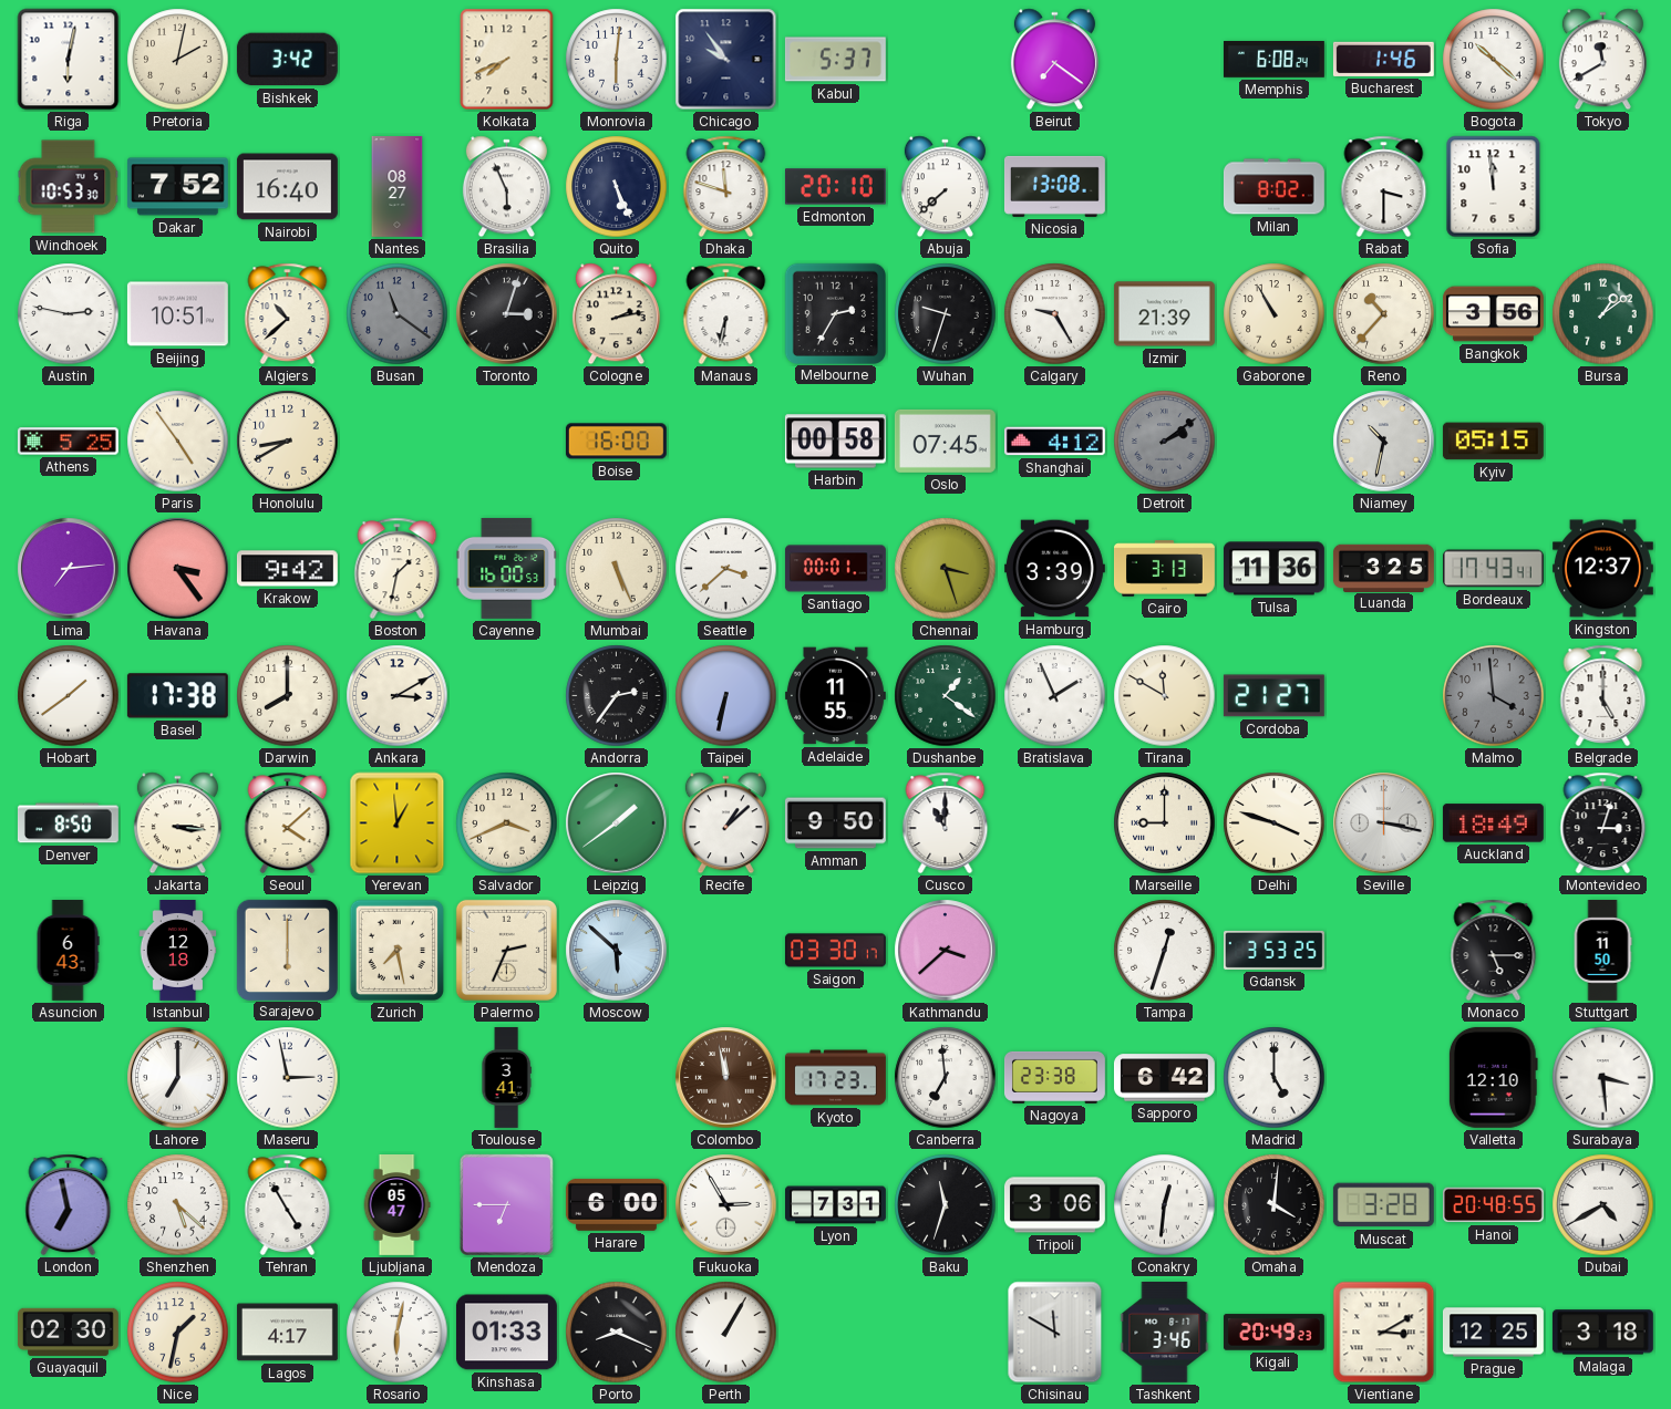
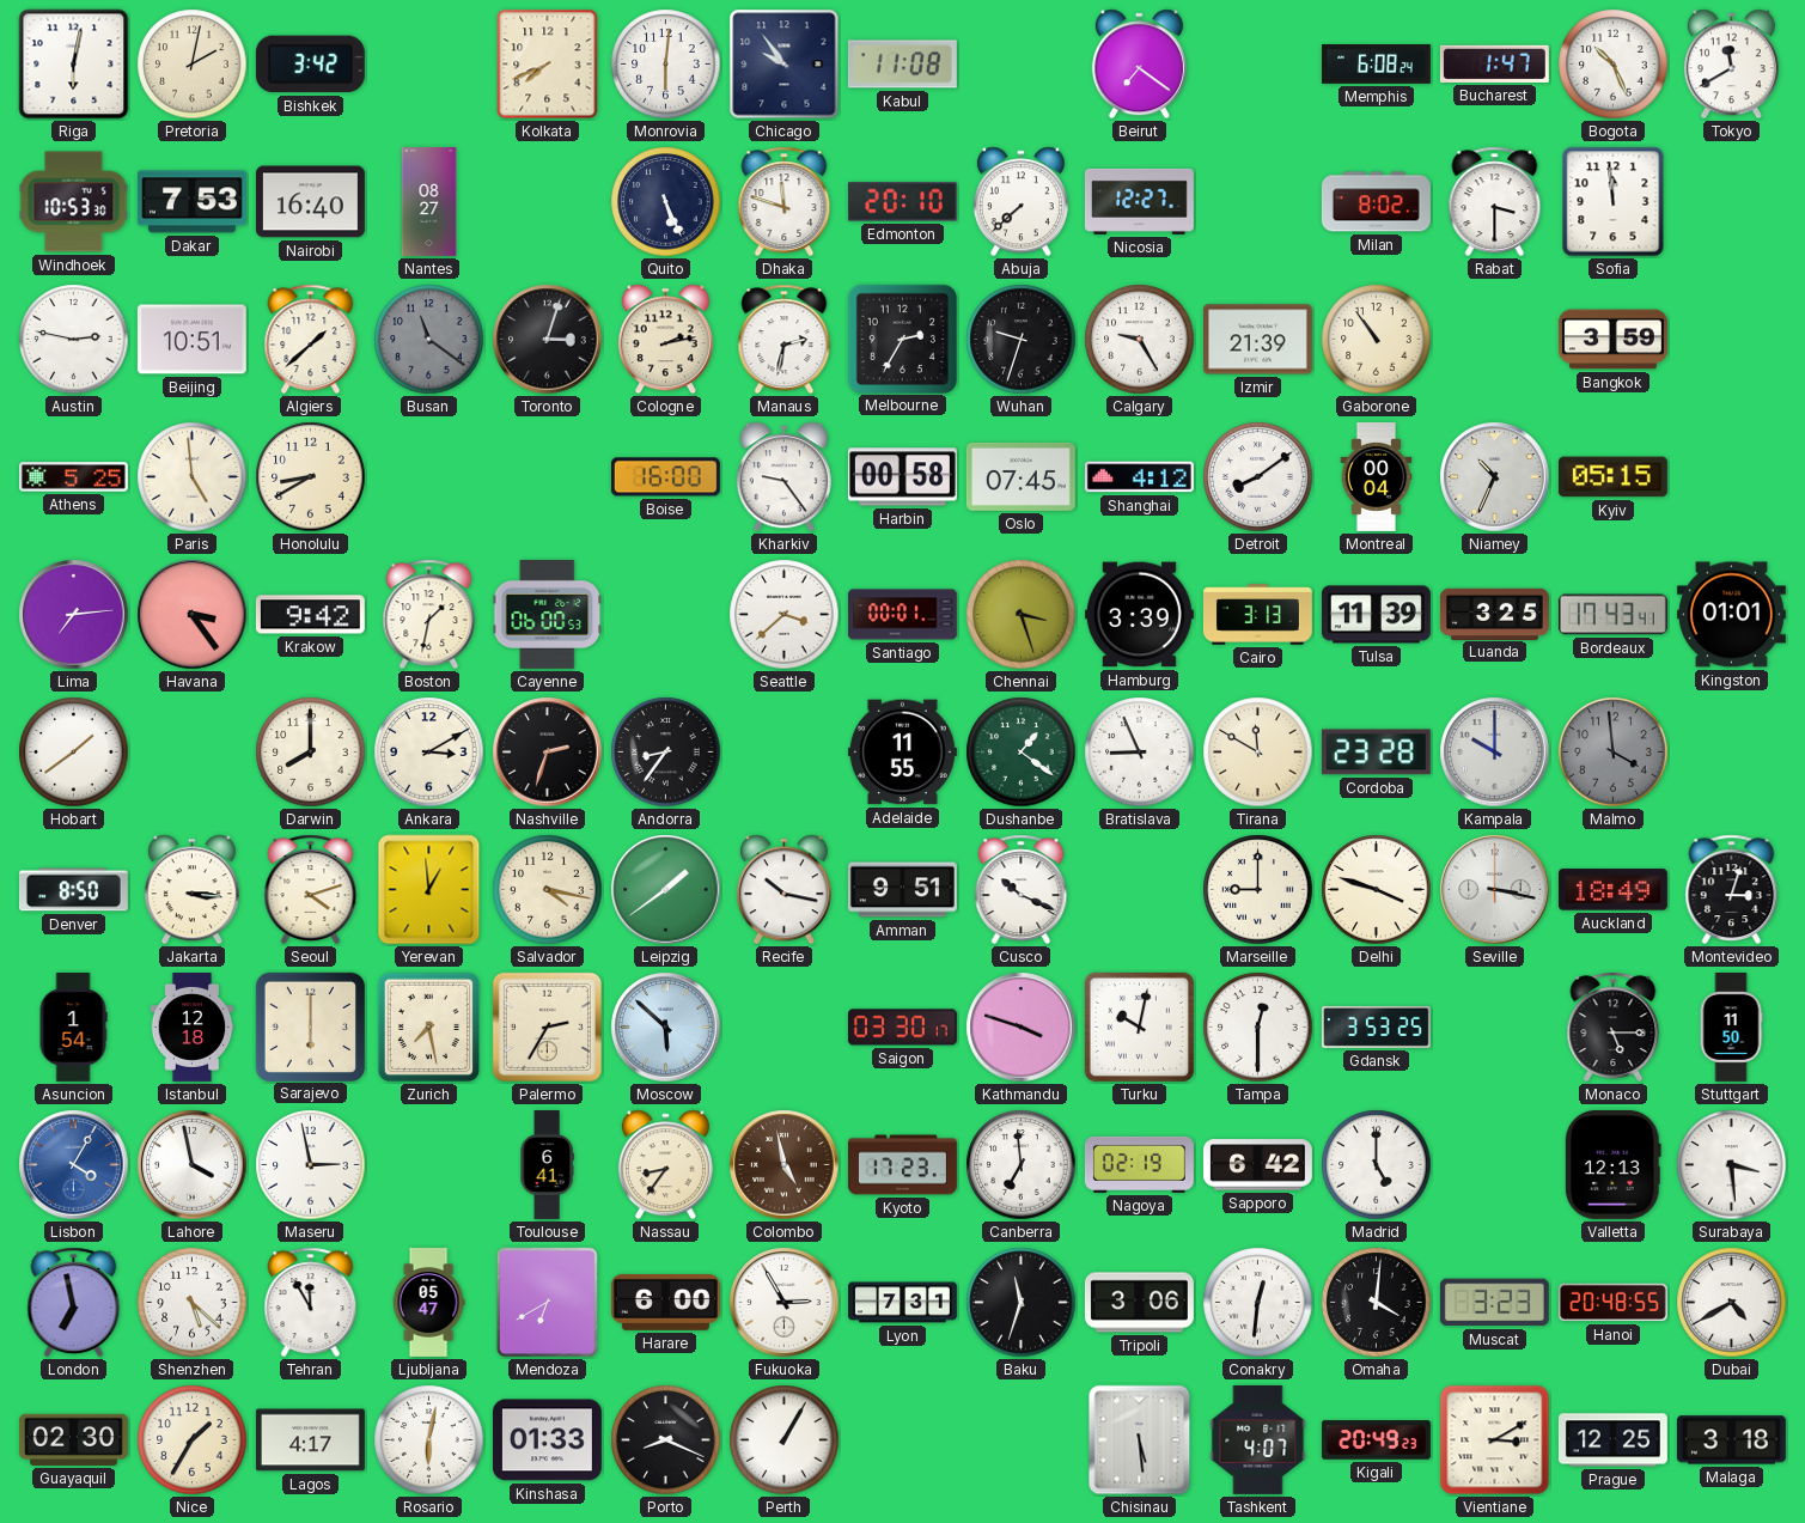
Kabul: 5:37 -> 11:08
Bucharest: 1:46 -> 1:47
Bogota: 10:22 -> 10:26
Dakar: 7:52 -> 7:53
Brasilia: 5:56 -> none
Nicosia: 13:08 -> 12:27
Algiers: 10:38 -> 1:38
Manaus: 6:32 -> 2:32
Gaborone: 10:55 -> 10:54
Reno: 10:37 -> none
Bangkok: 3:56 -> 3:59
Bursa: 1:09 -> none
Paris: 4:54 -> 4:59
Kharkiv: none -> 9:24
Detroit: 2:09 -> 8:09
Detroit dial: grey -> white
Montreal: none -> 00:04
Niamey: 10:32 -> 10:34
Cayenne: 16:00 -> 06:00
Mumbai: 5:26 -> none
Tulsa: 11:36 -> 11:39
Kingston: 12:37 -> 01:01
Basel: 17:38 -> none
Nashville: none -> 2:33
Andorra: 2:36 -> 8:36
Taipei: 6:32 -> none
Bratislava: 1:56 -> 8:56
Cordoba: 21:27 -> 23:28
Kampala: none -> 10:00
Belgrade: 5:00 -> none
Seoul: 4:08 -> 4:12
Salvador: 3:41 -> 4:17
Recife: 1:08 -> 10:17
Amman: 9:50 -> 9:51
Cusco: 11:00 -> 10:19
Asuncion: 6:43 -> 1:54
Palermo: 2:34 -> 2:35
Kathmandu: 3:38 -> 3:48
Turku: none -> 10:02
Tampa: 12:33 -> 12:30
Lisbon: none -> 4:05
Lahore: 7:00 -> 3:58
Toulouse: 3:41 -> 6:41
Nassau: none -> 8:36
Colombo: 11:58 -> 4:58
Nagoya: 23:38 -> 02:19
Valletta: 12:10 -> 12:13
Tehran: 4:55 -> 11:55
Mendoza: 6:45 -> 6:40
Muscat: 3:28 -> 3:23
Nice: 1:32 -> 1:35
Chisinau: 11:50 -> 5:29
Tashkent: 3:46 -> 4:07
